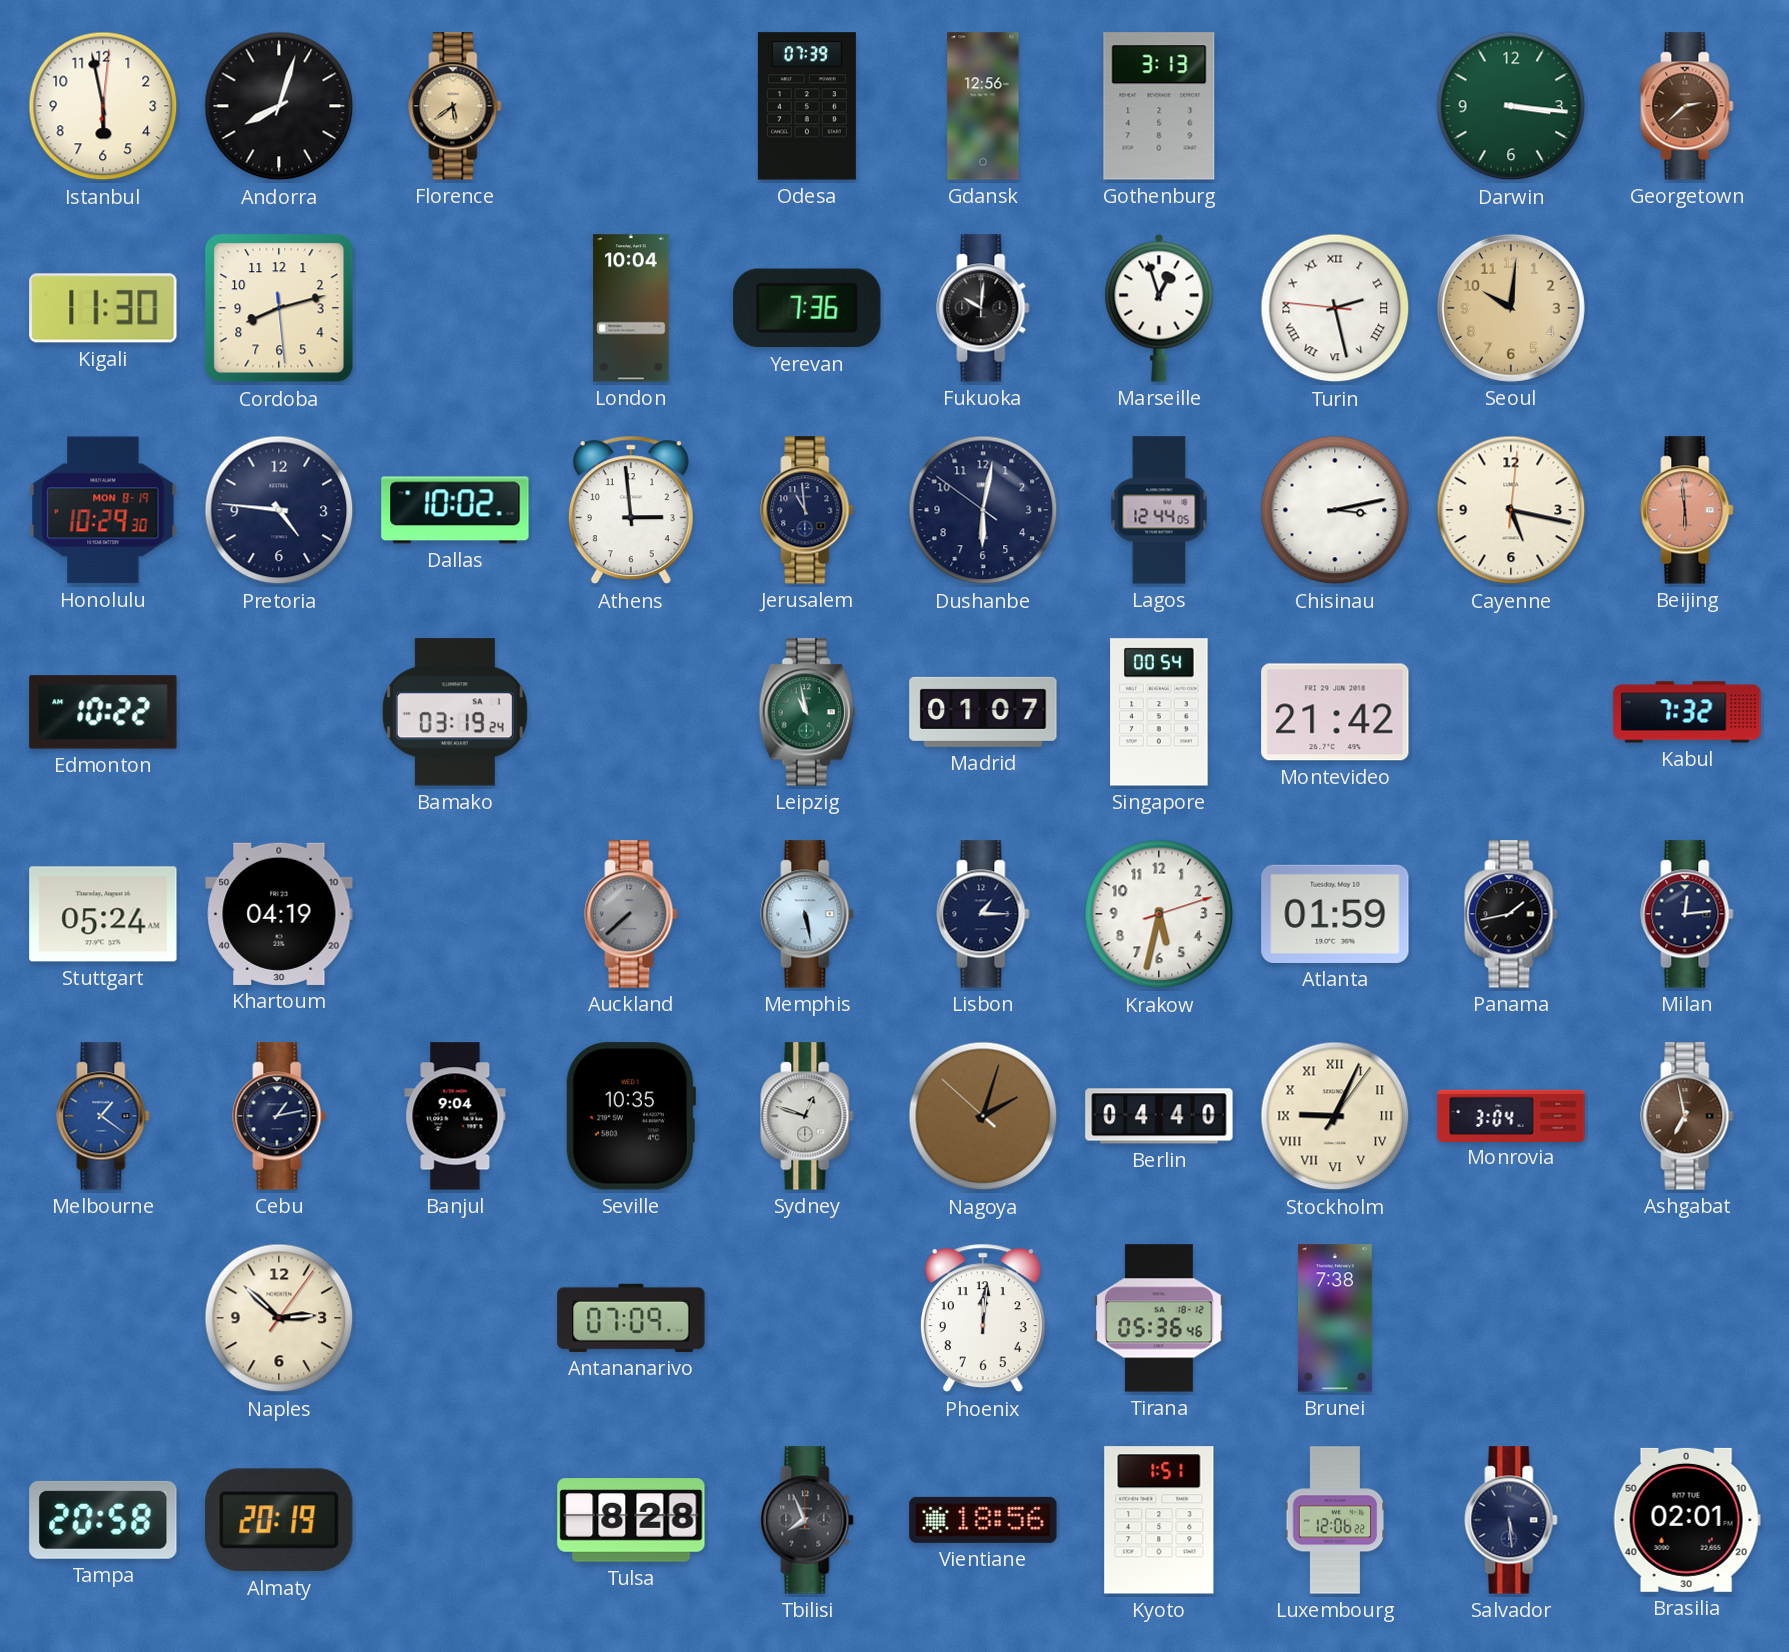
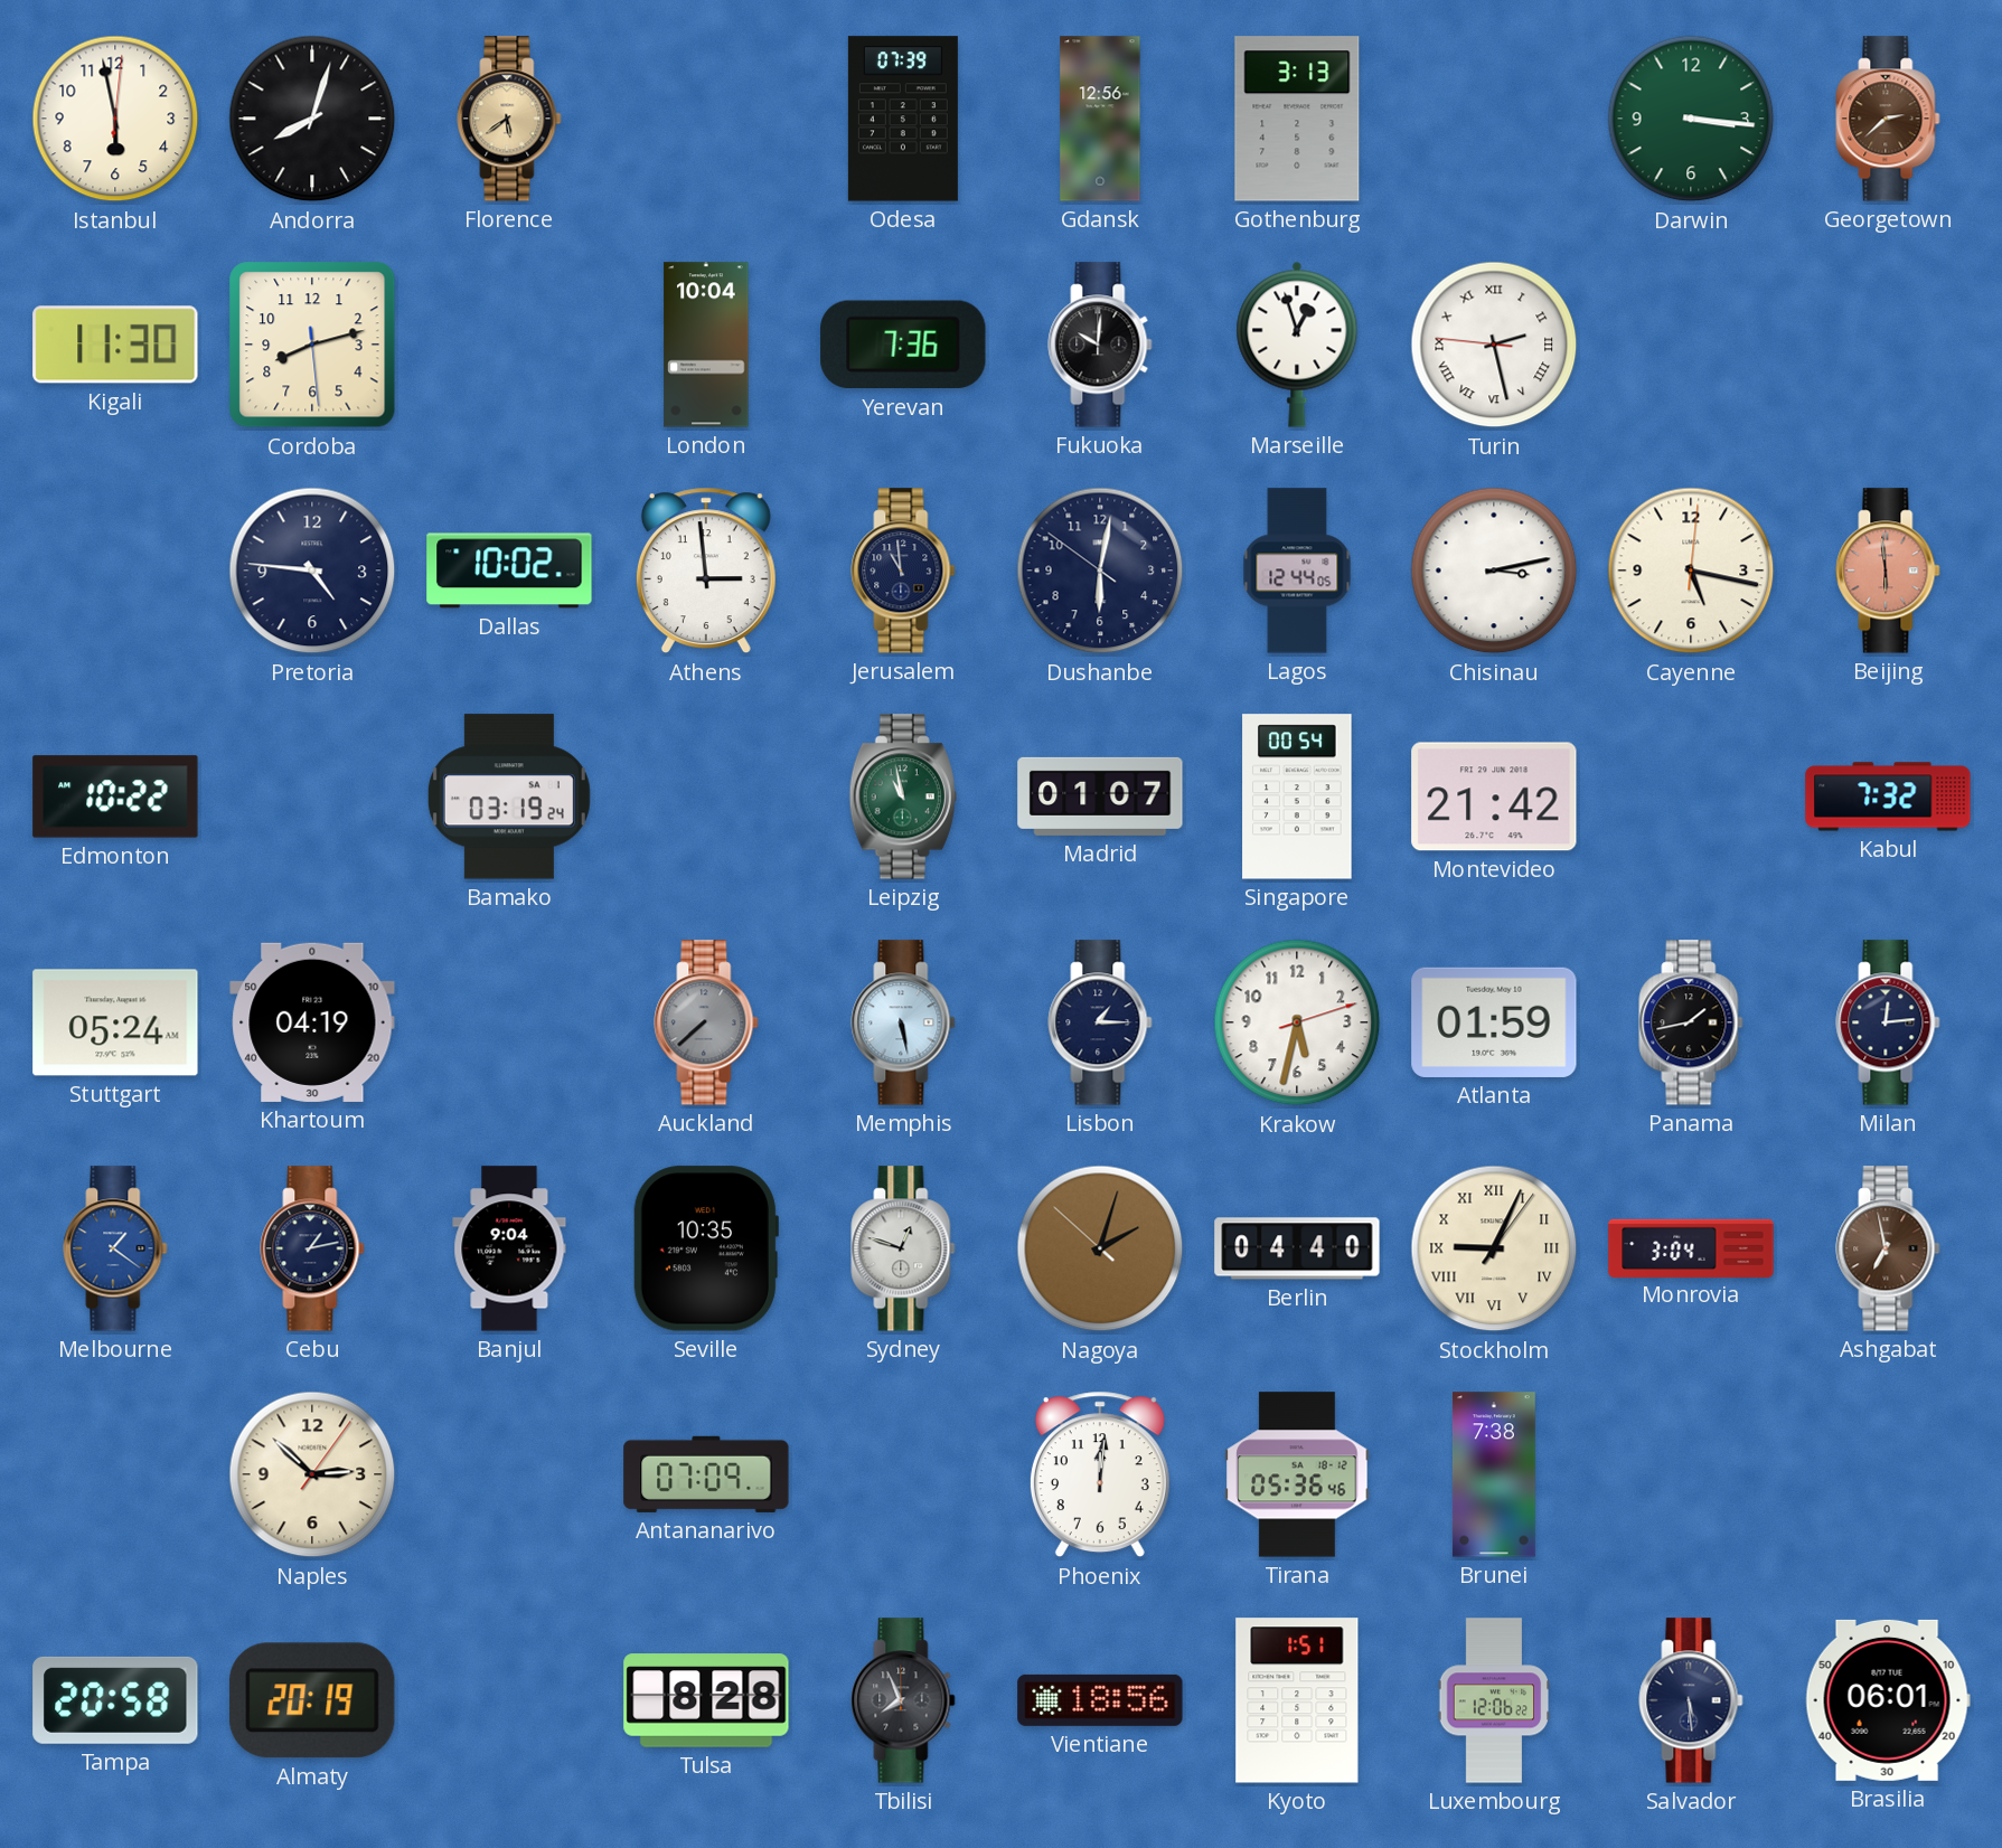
Seoul: 10:01 -> none
Honolulu: 10:29 -> none
Brasilia: 02:01 -> 06:01
